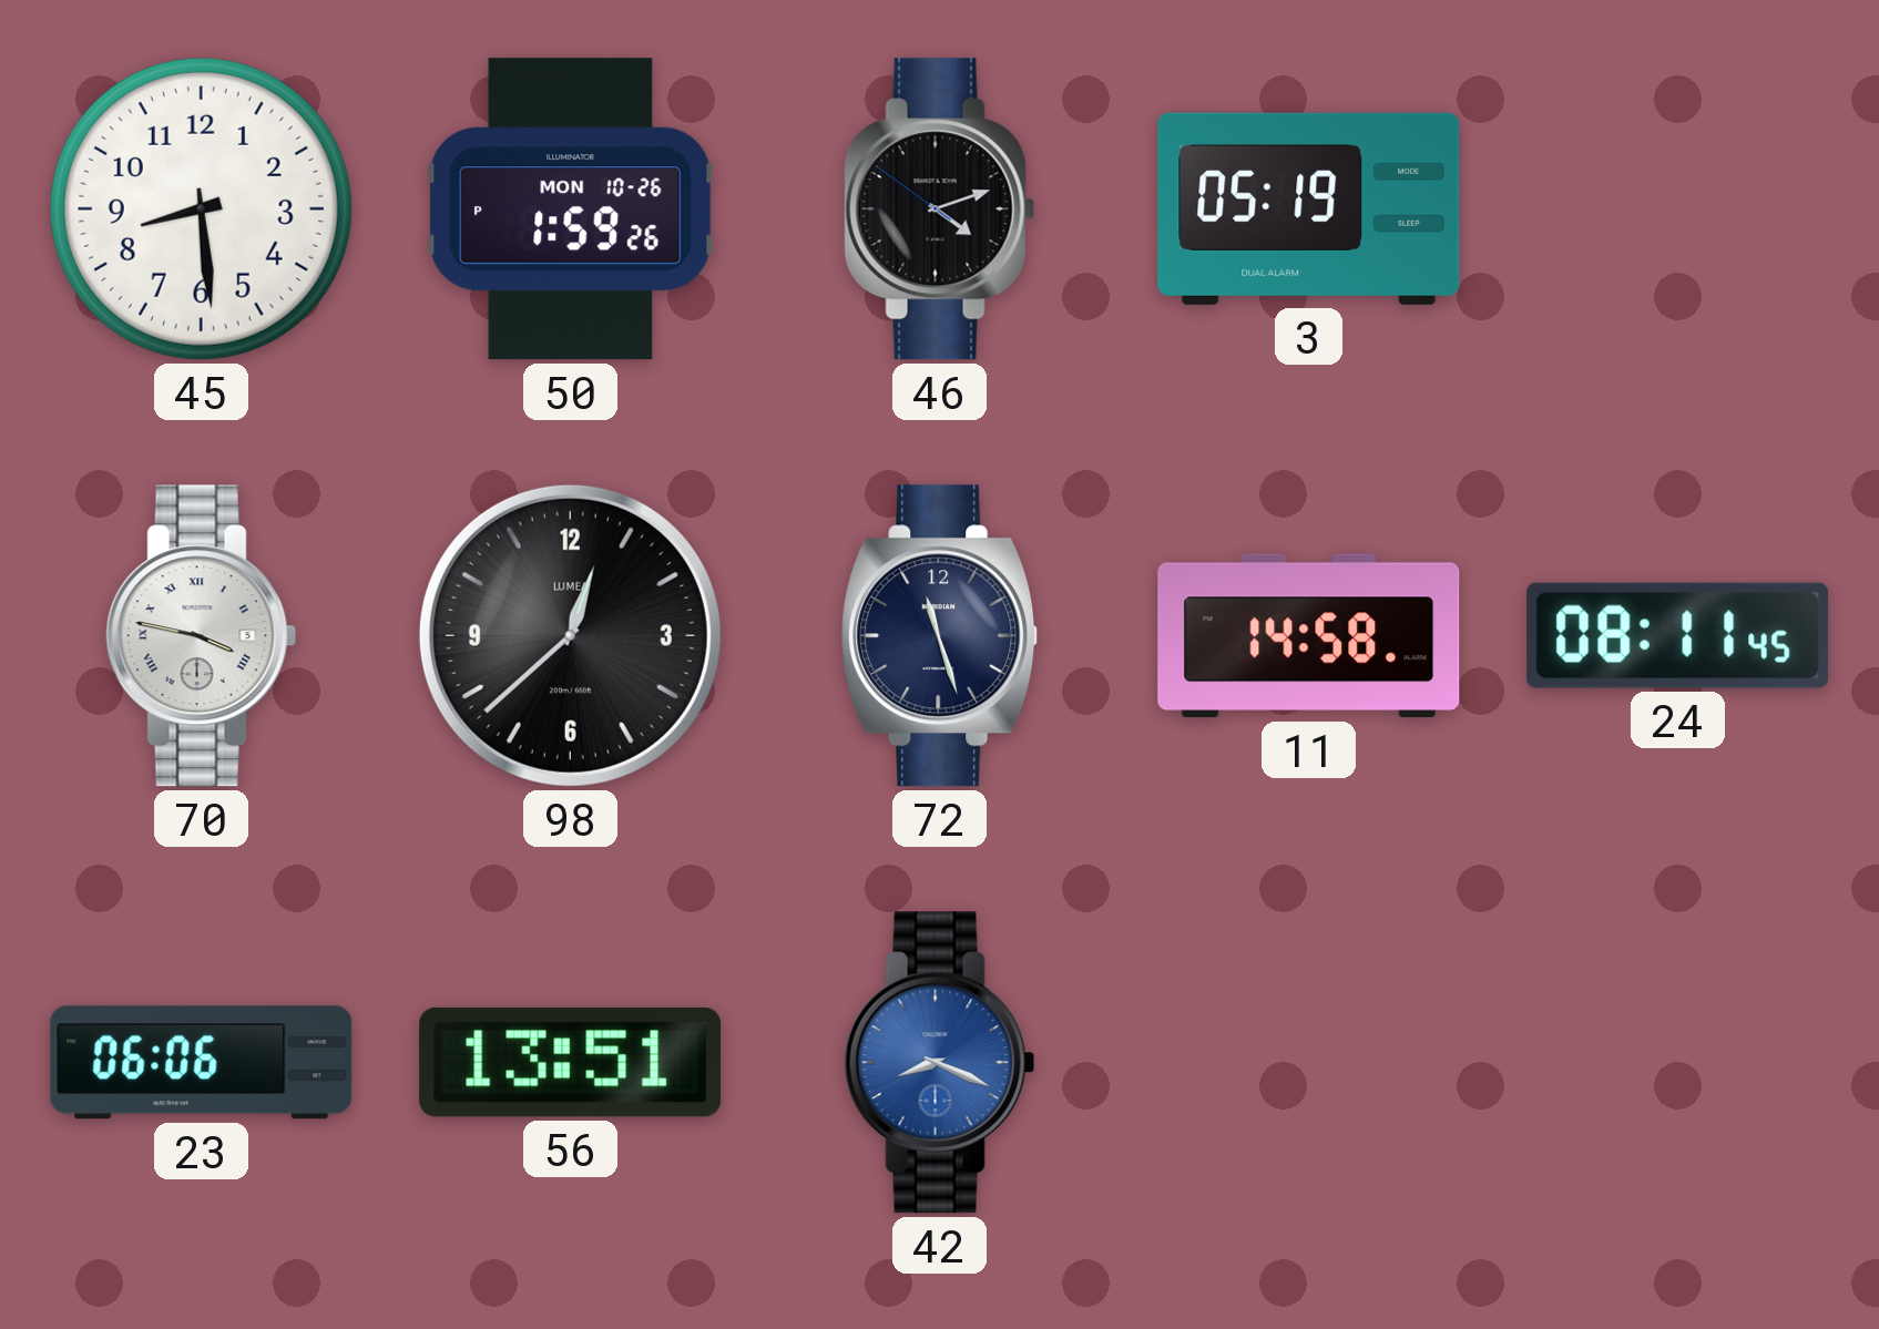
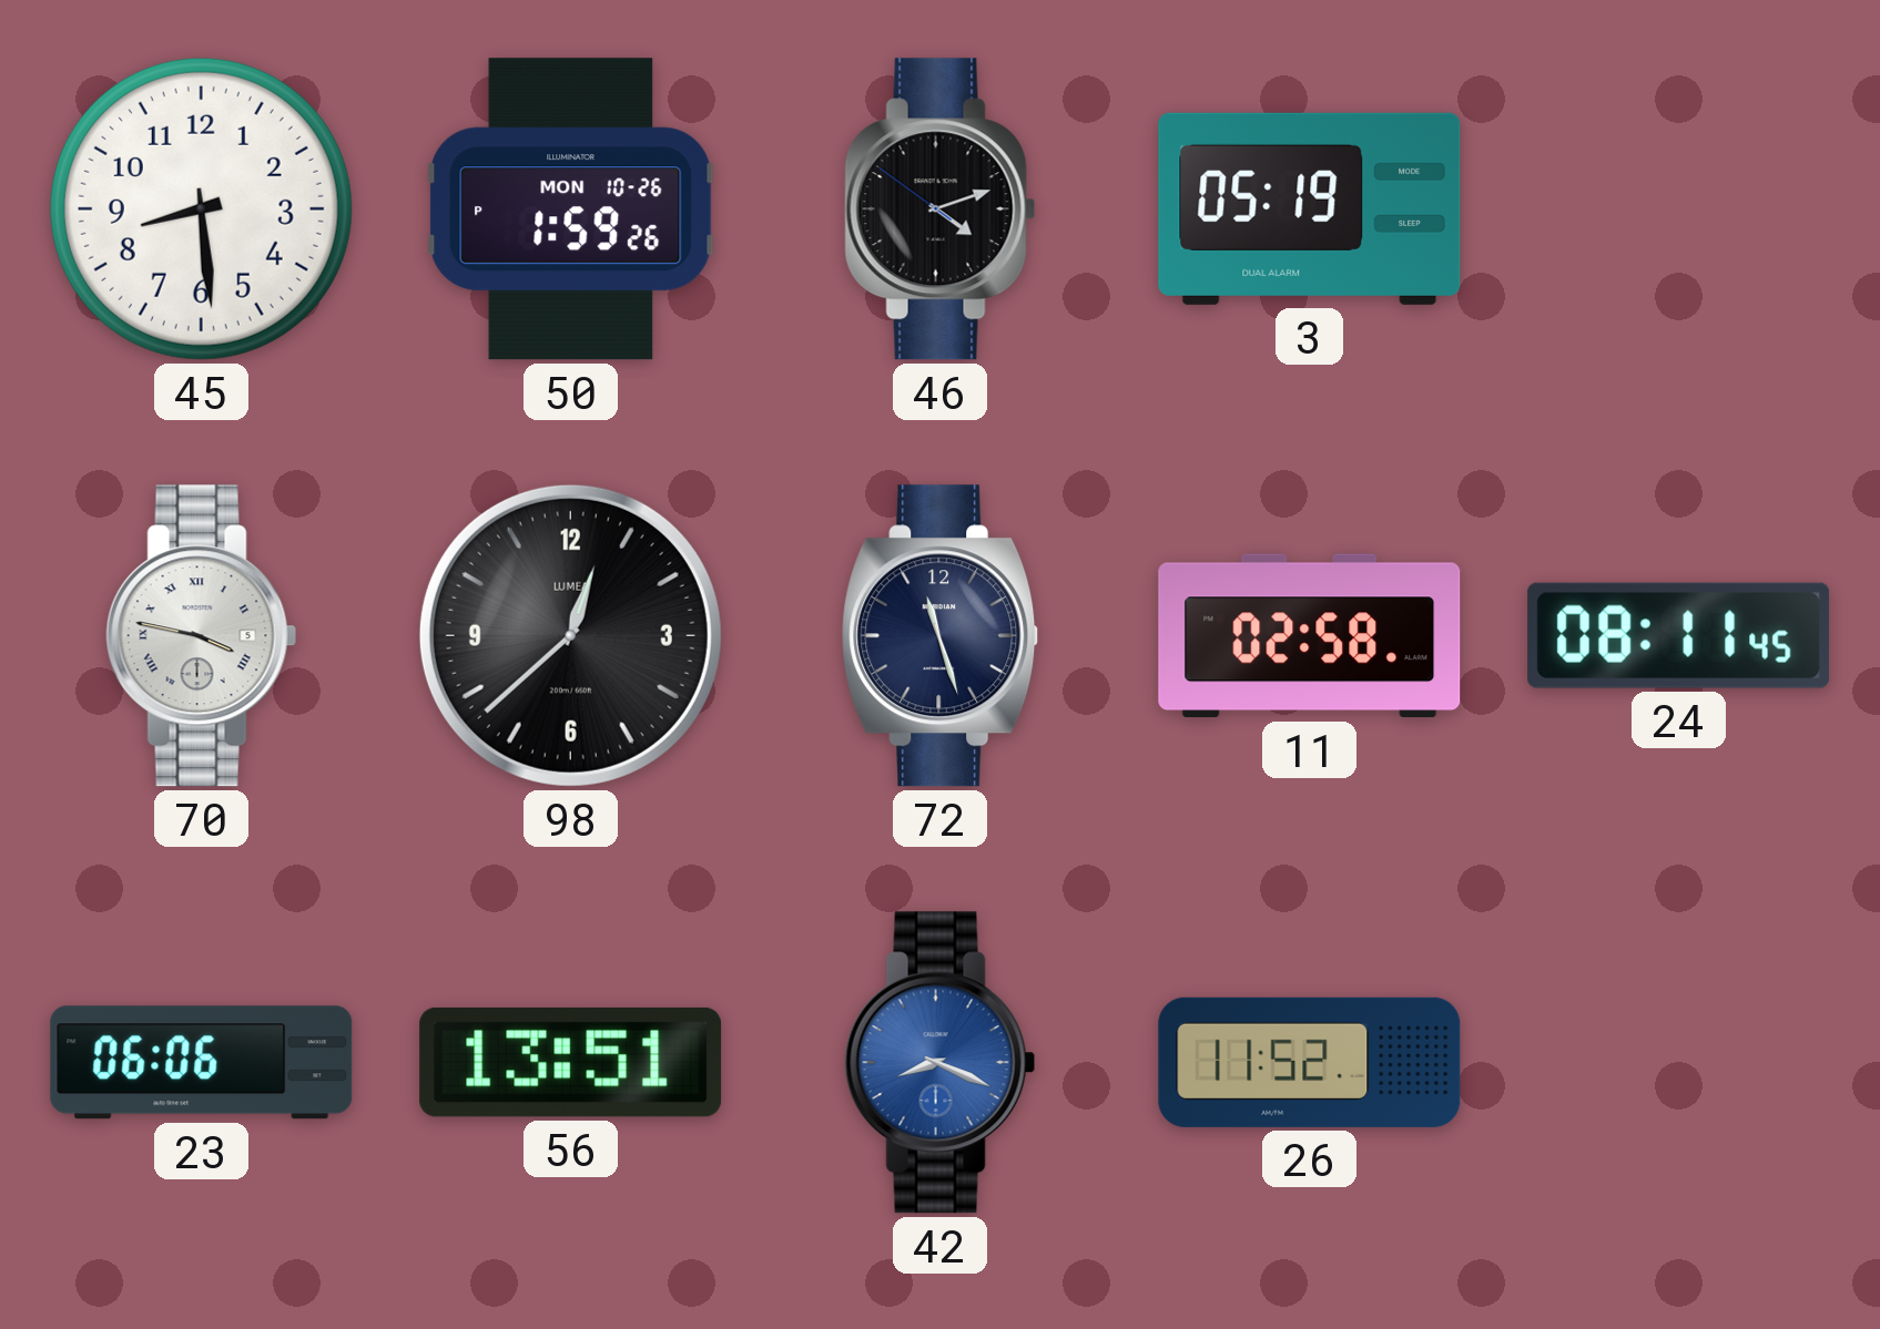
11: 14:58 -> 02:58
26: none -> 11:52
